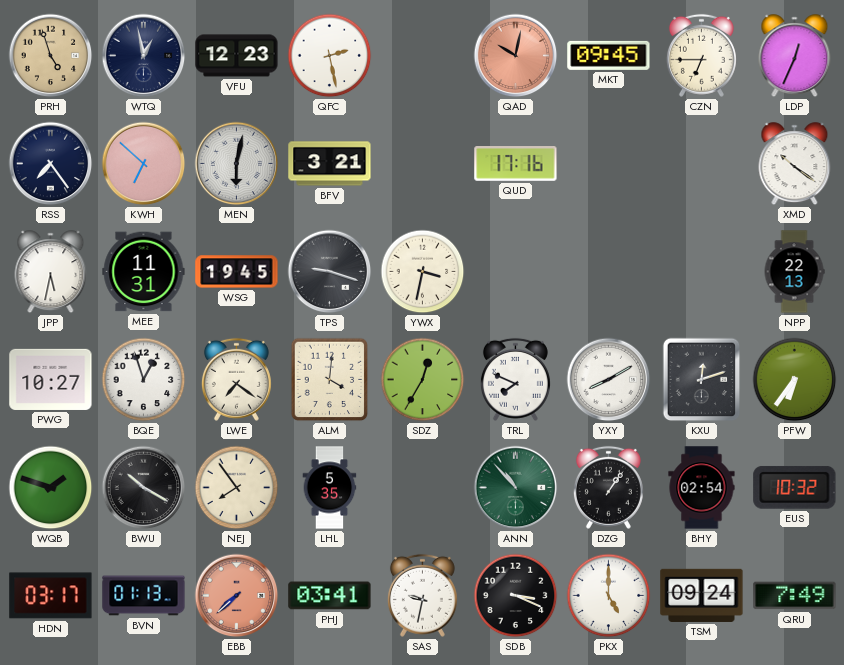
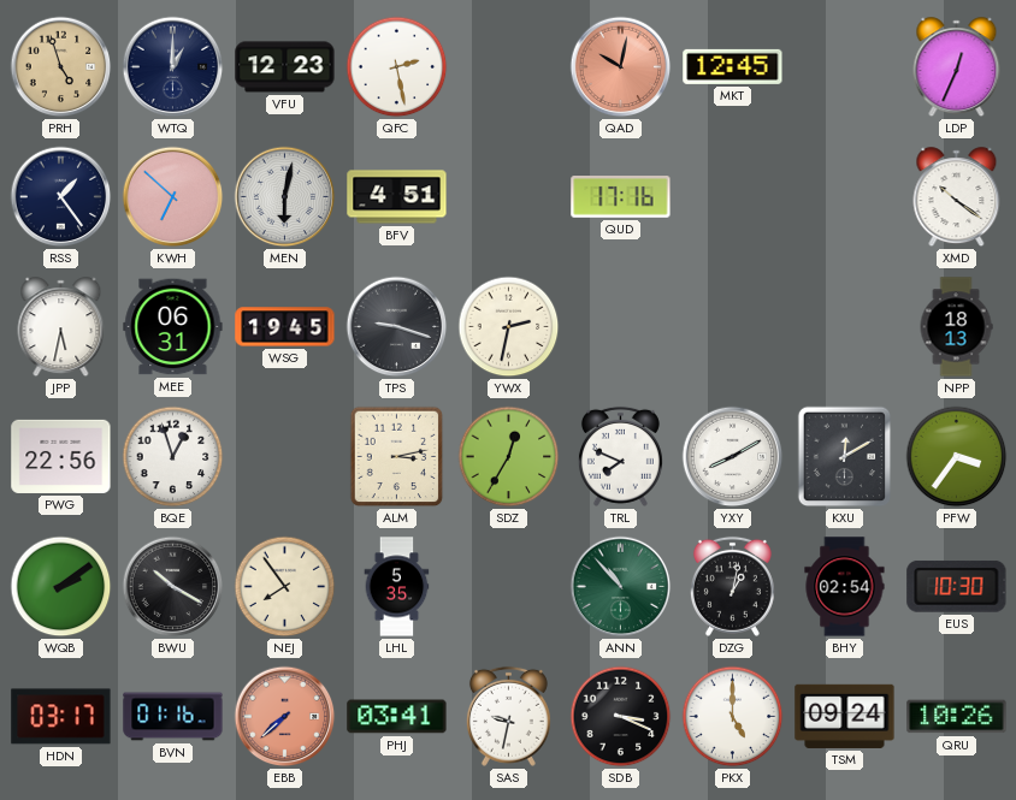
WTQ: 12:58 -> 1:00
MKT: 09:45 -> 12:45
CZN: 6:45 -> none
RSS: 7:24 -> 1:24
BFV: 3:21 -> 4:51
MEE: 11:31 -> 06:31
YWX: 3:32 -> 2:32
NPP: 22:13 -> 18:13
PWG: 10:27 -> 22:56
LWE: 7:21 -> none
ALM: 4:01 -> 3:13
KXU: 12:12 -> 12:10
PFW: 6:36 -> 3:36
WQB: 1:48 -> 2:09
DZG: 1:06 -> 1:02
EUS: 10:32 -> 10:30
BVN: 01:13 -> 01:16
QRU: 7:49 -> 10:26
